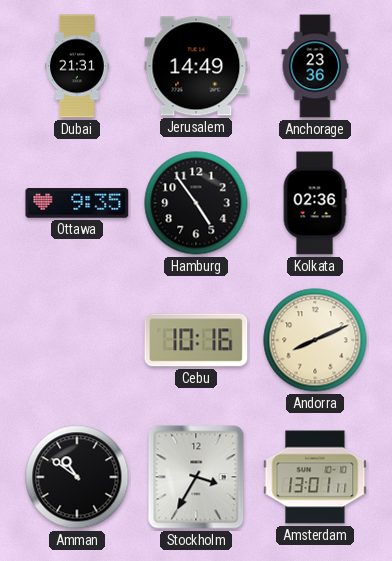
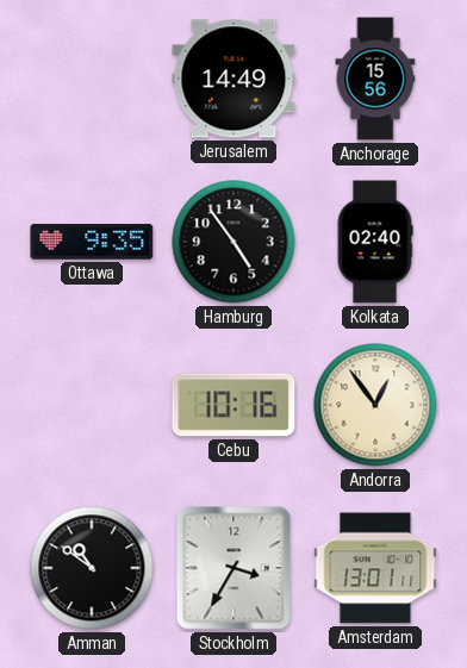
Dubai: 21:31 -> none
Anchorage: 23:36 -> 15:56
Kolkata: 02:36 -> 02:40
Andorra: 8:11 -> 12:54
